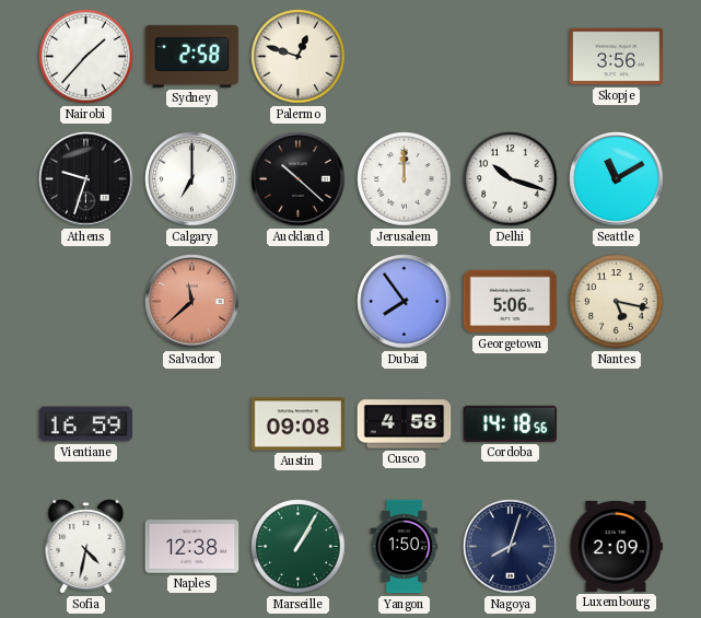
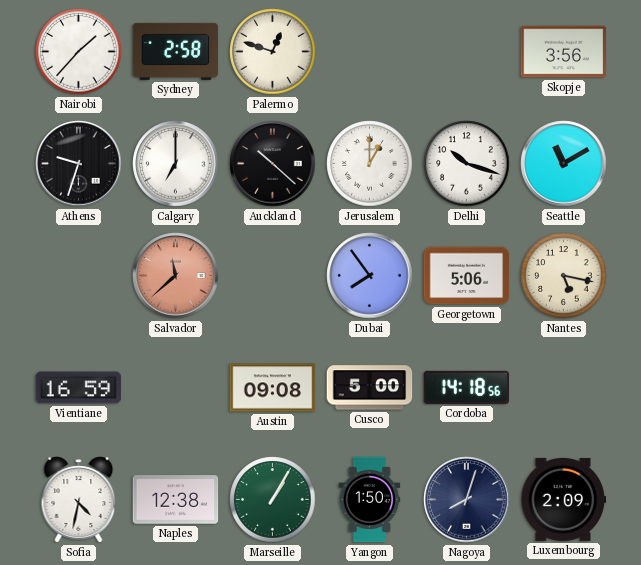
Jerusalem: 12:00 -> 1:00
Cusco: 4:58 -> 5:00
